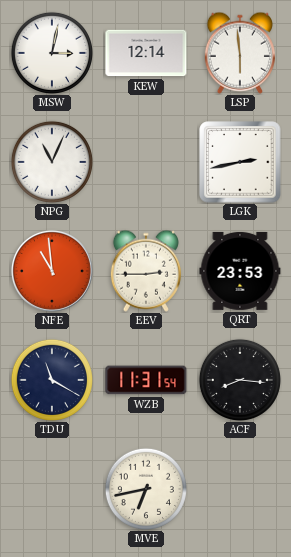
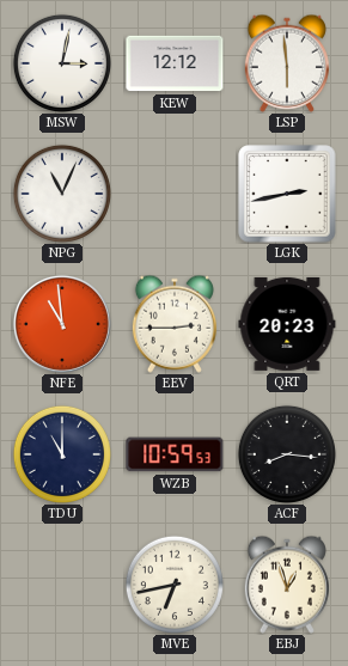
KEW: 12:14 -> 12:12
QRT: 23:53 -> 20:23
TDU: 11:20 -> 11:00
WZB: 11:31 -> 10:59
EBJ: none -> 12:57
